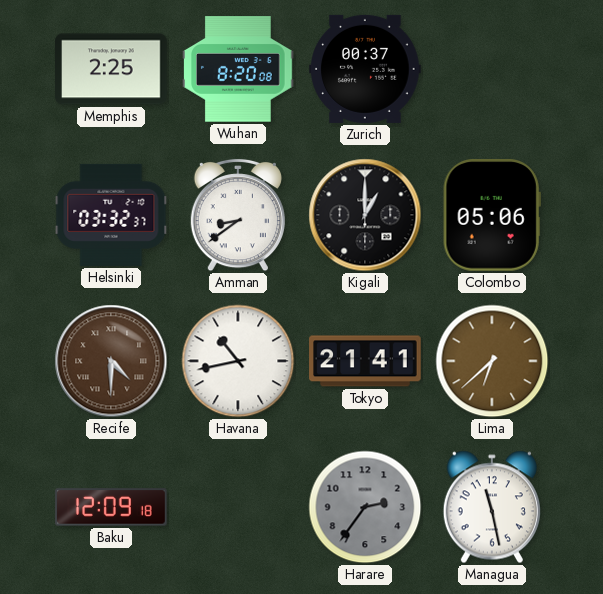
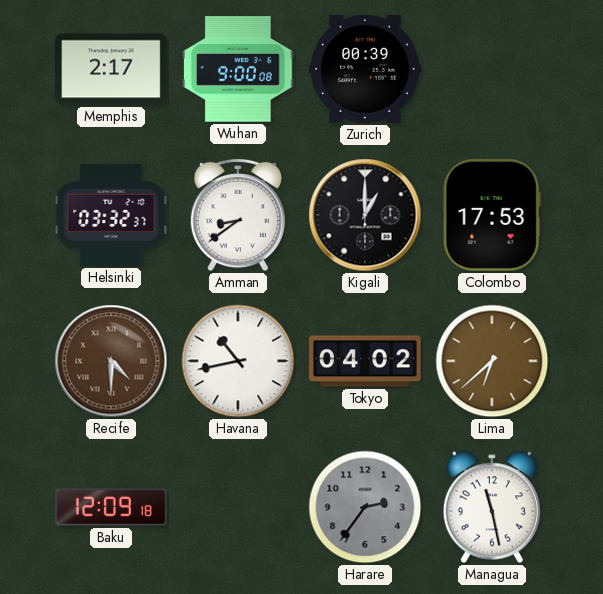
Memphis: 2:25 -> 2:17
Wuhan: 8:20 -> 9:00
Zurich: 00:37 -> 00:39
Colombo: 05:06 -> 17:53
Tokyo: 21:41 -> 04:02
